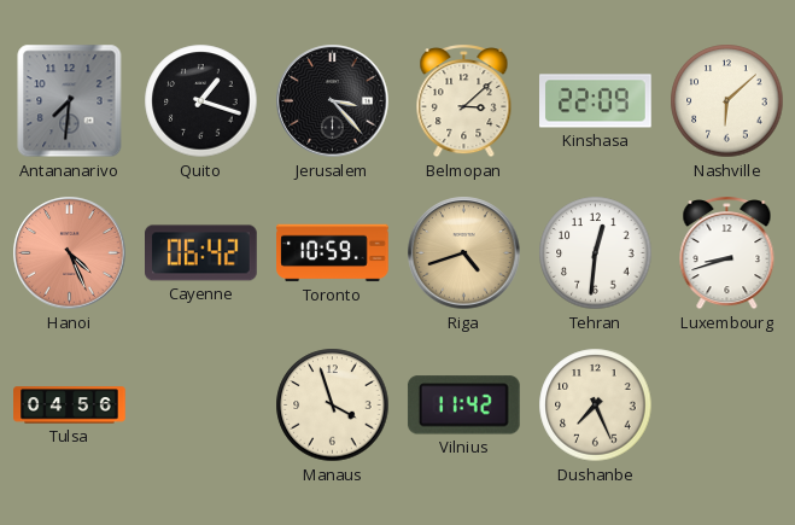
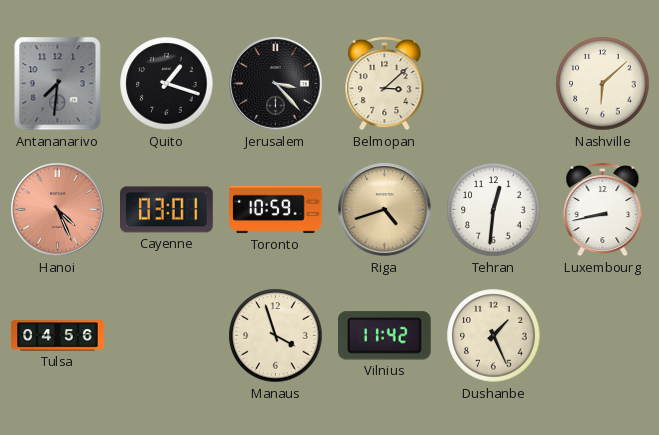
Kinshasa: 22:09 -> none
Cayenne: 06:42 -> 03:01
Luxembourg: 8:42 -> 8:43
Dushanbe: 7:26 -> 1:26
